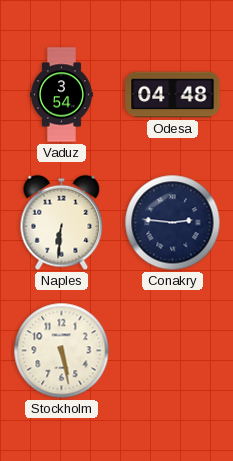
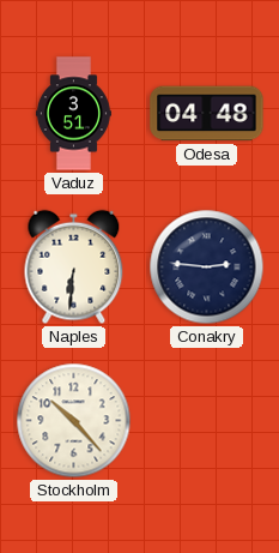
Vaduz: 3:54 -> 3:51
Stockholm: 5:28 -> 10:23
